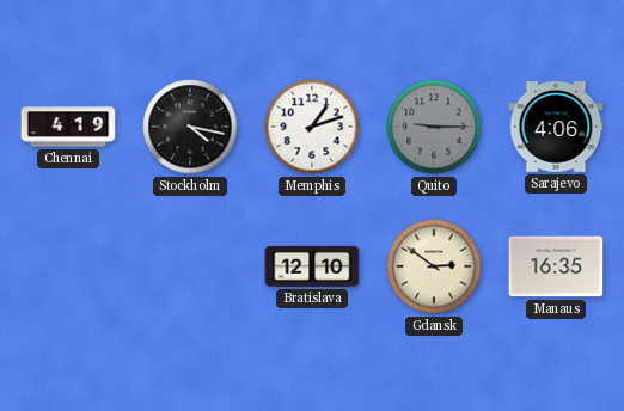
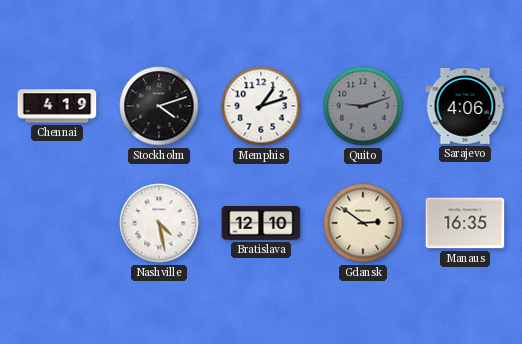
Stockholm: 4:17 -> 4:12
Quito: 9:15 -> 9:12
Nashville: none -> 4:28
